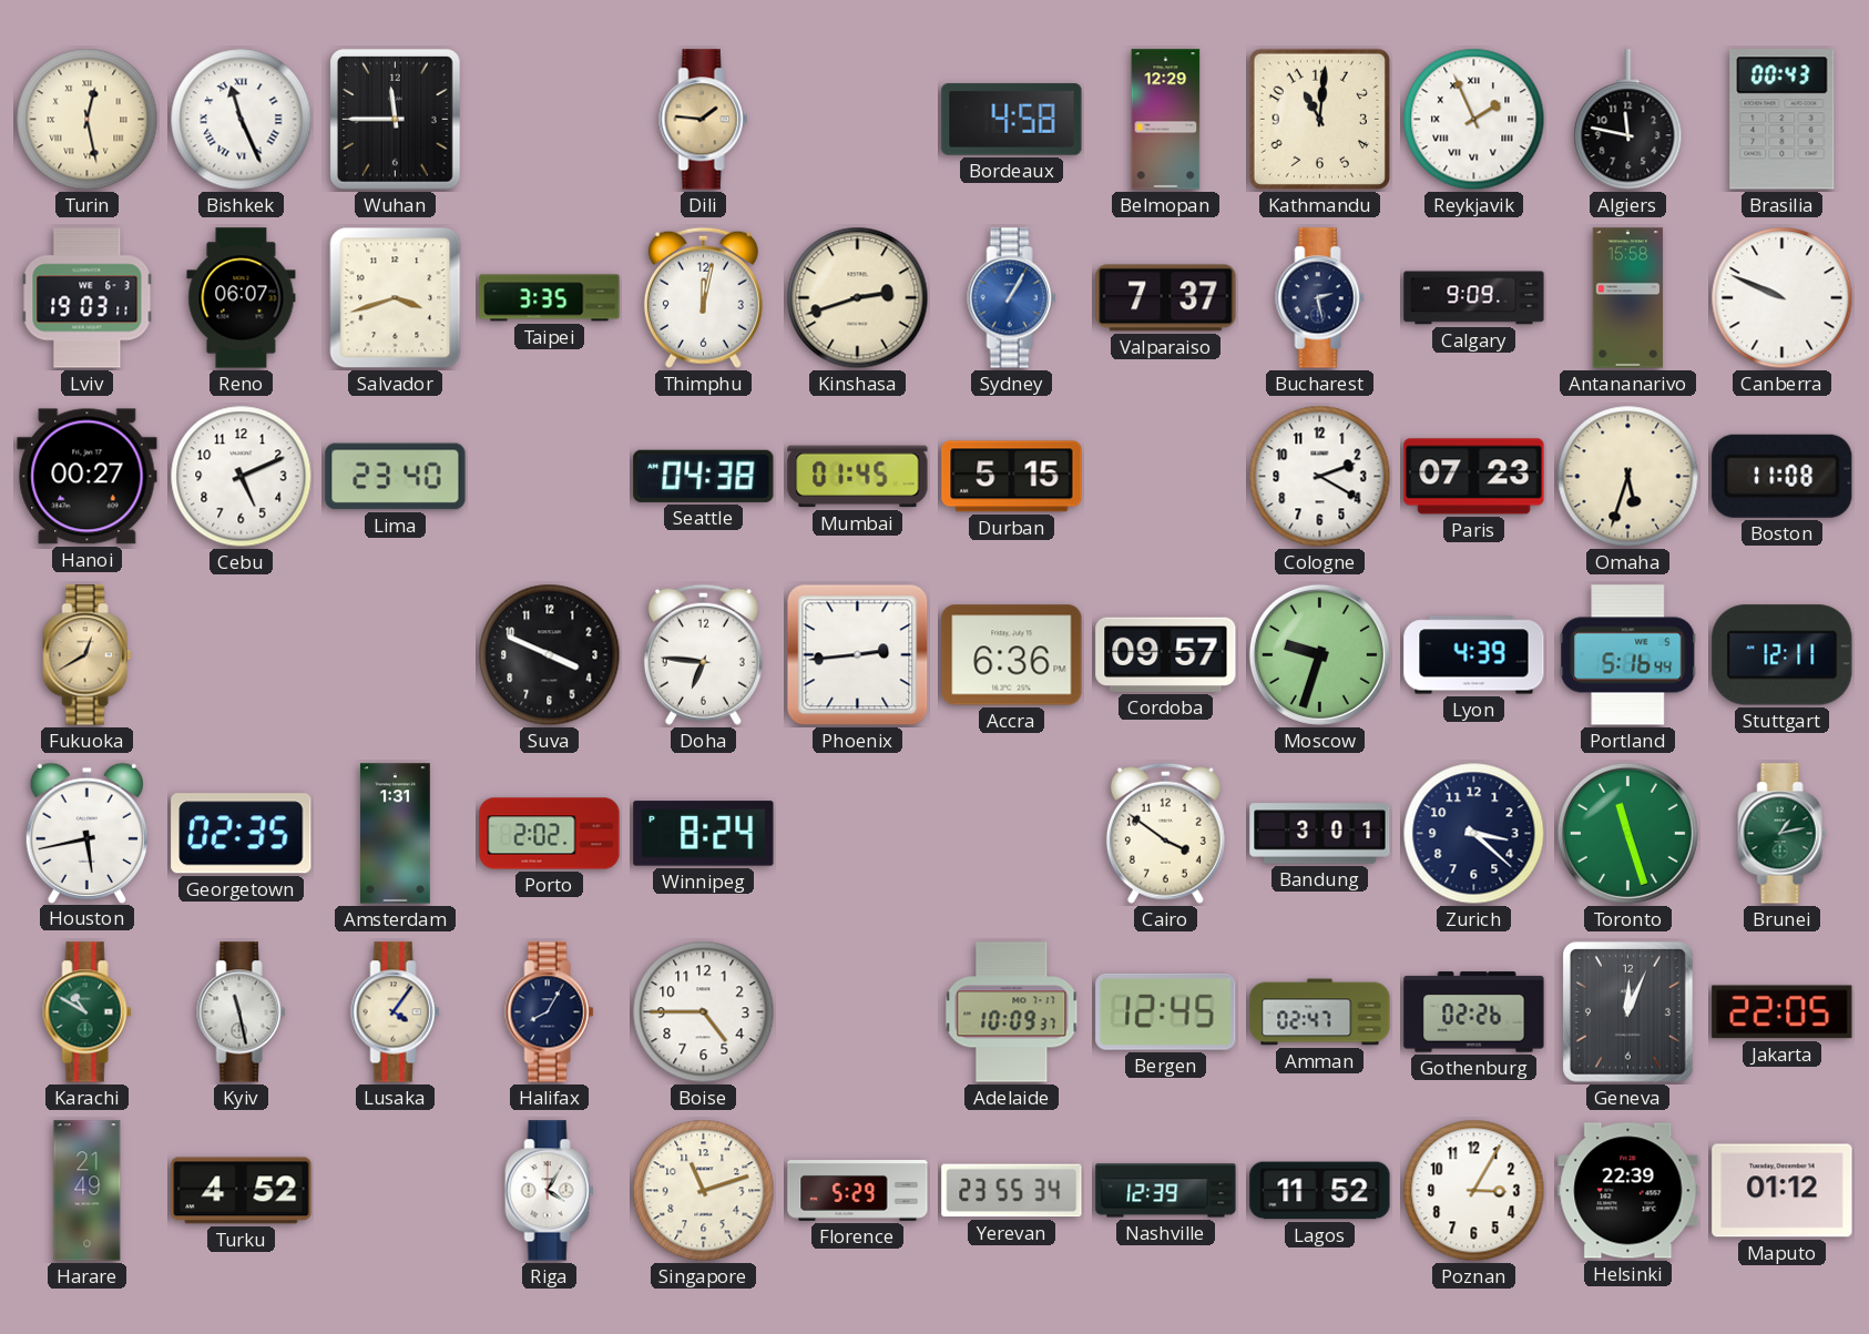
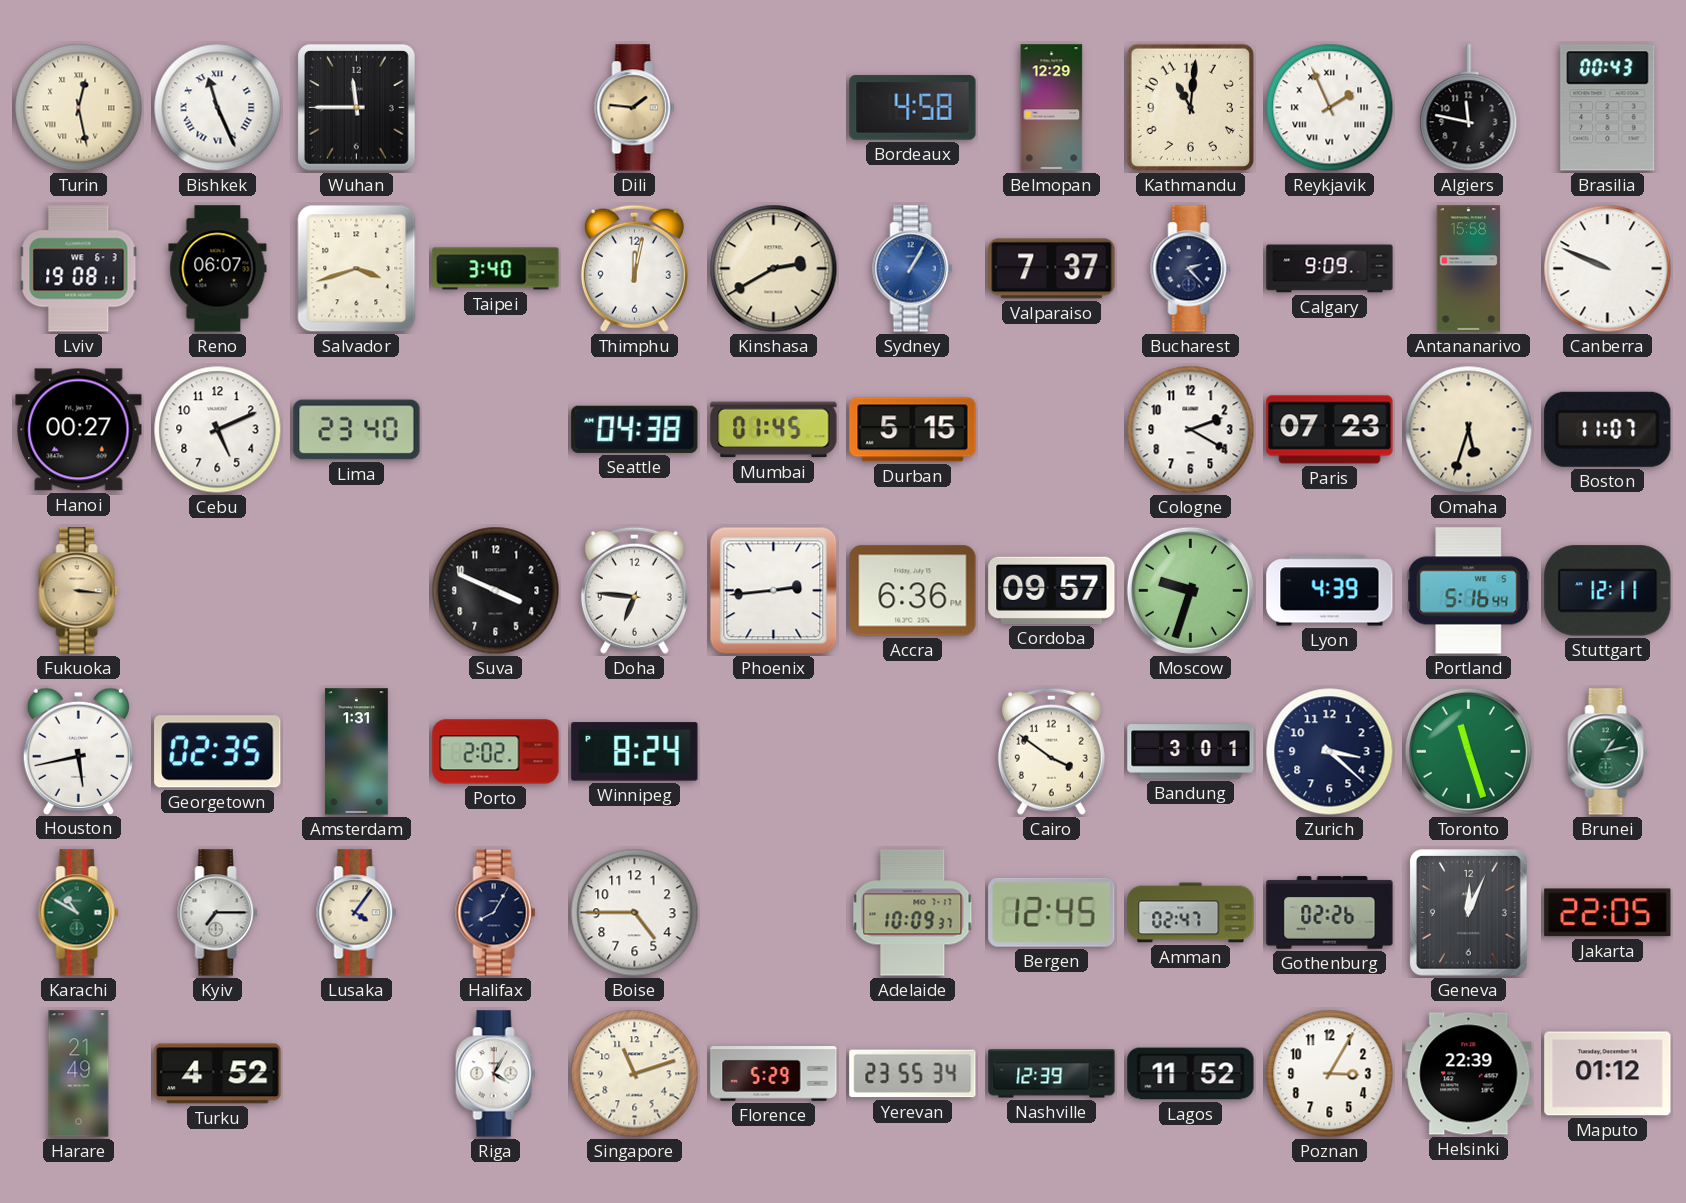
Lviv: 19:03 -> 19:08
Taipei: 3:35 -> 3:40
Kinshasa: 2:42 -> 2:40
Bucharest: 2:28 -> 2:23
Boston: 11:08 -> 11:07
Fukuoka: 12:40 -> 3:16
Kyiv: 11:28 -> 7:15
